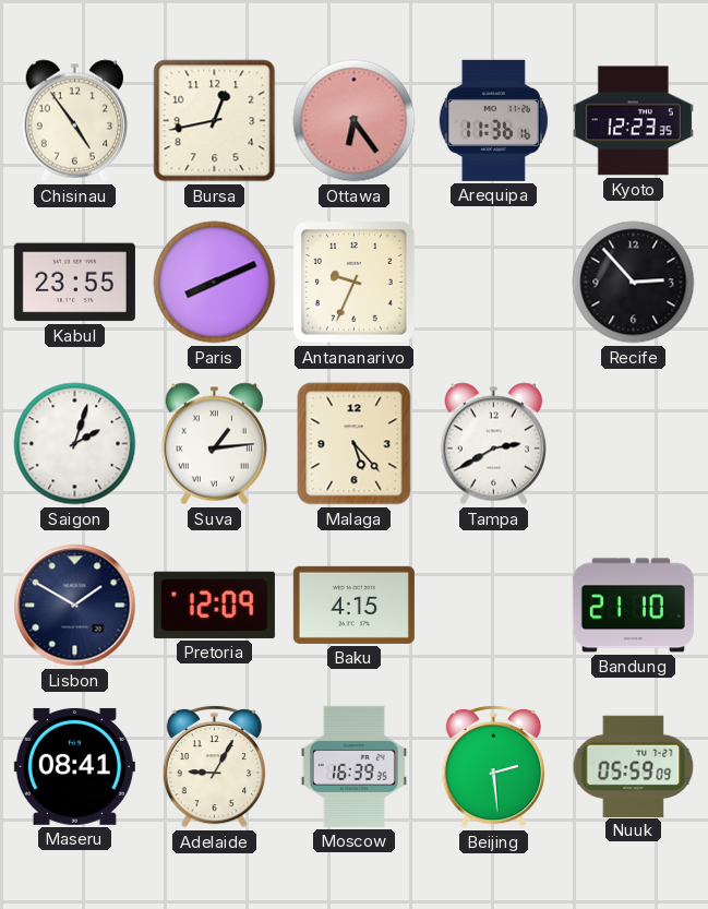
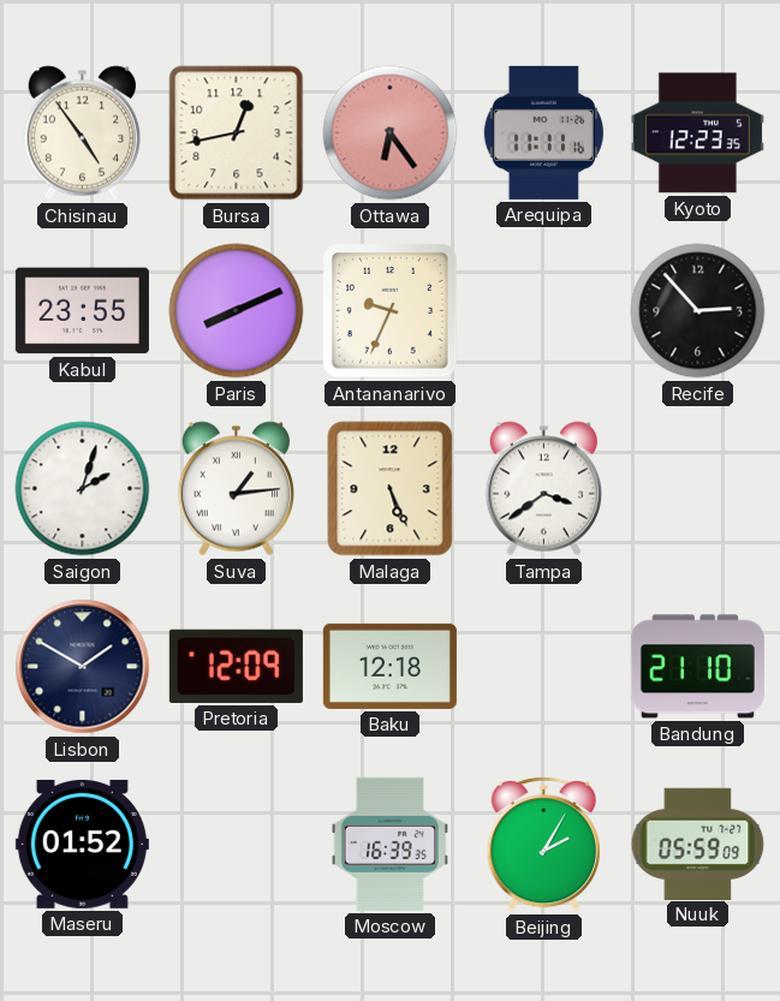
Arequipa: 11:36 -> 11:11
Malaga: 5:23 -> 5:26
Tampa: 2:40 -> 3:39
Baku: 4:15 -> 12:18
Maseru: 08:41 -> 01:52
Adelaide: 9:05 -> none
Beijing: 2:29 -> 2:05
